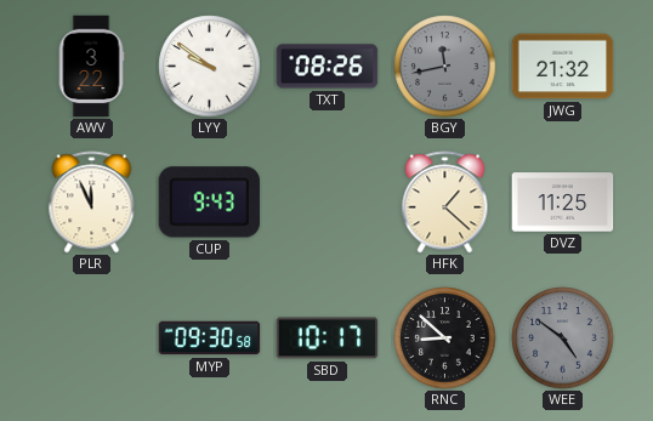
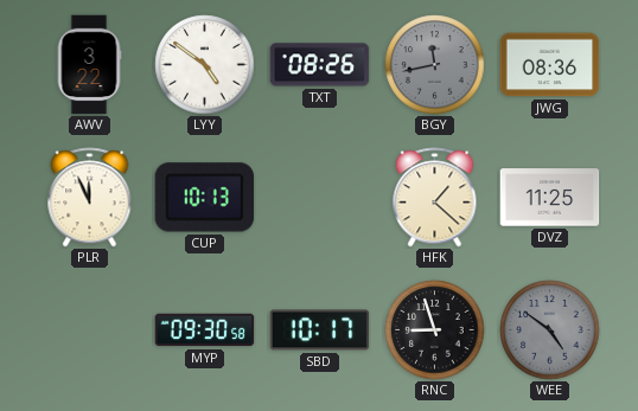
LYY: 9:51 -> 4:51
JWG: 21:32 -> 08:36
CUP: 9:43 -> 10:13
RNC: 8:52 -> 8:57
